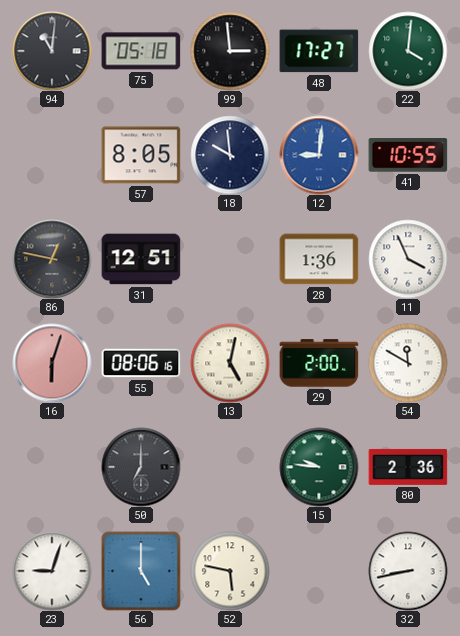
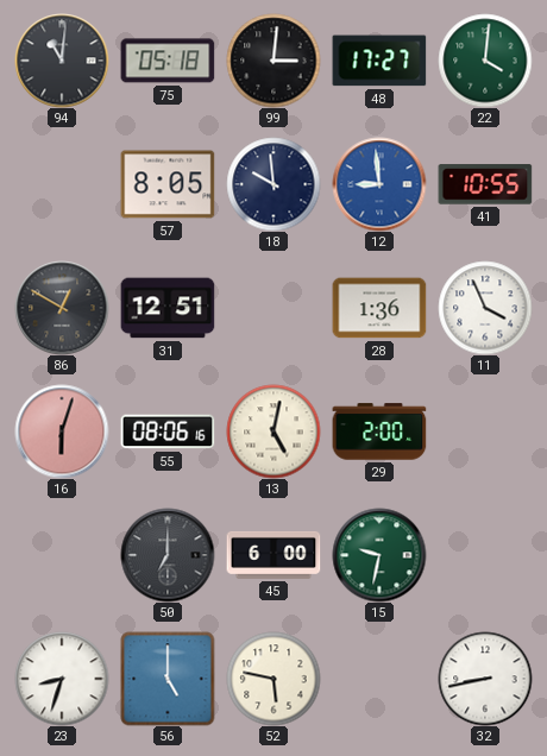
99: 2:59 -> 3:01
12: 9:01 -> 8:59
86: 12:47 -> 12:50
54: 11:50 -> none
45: none -> 6:00
15: 9:46 -> 9:32
80: 2:36 -> none
23: 9:03 -> 8:33
